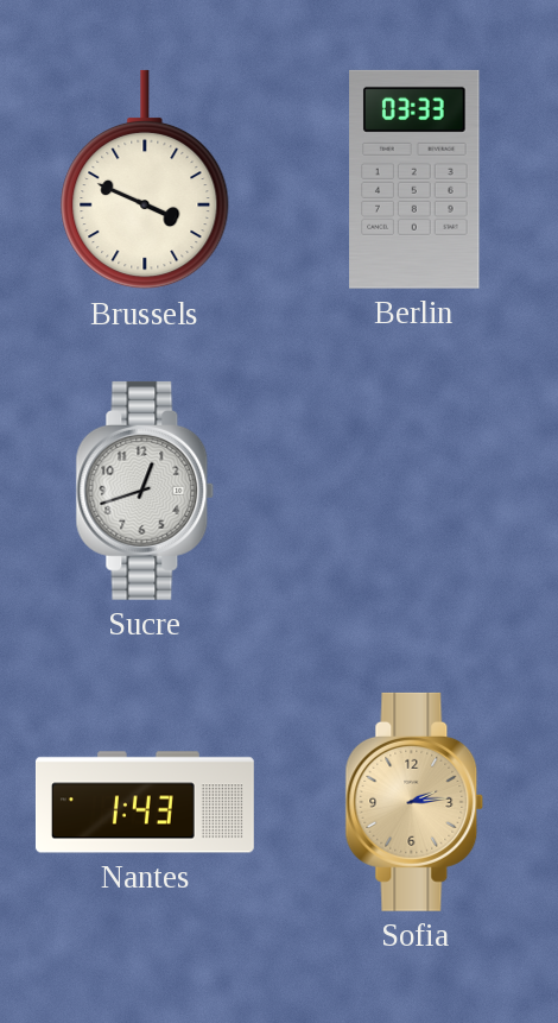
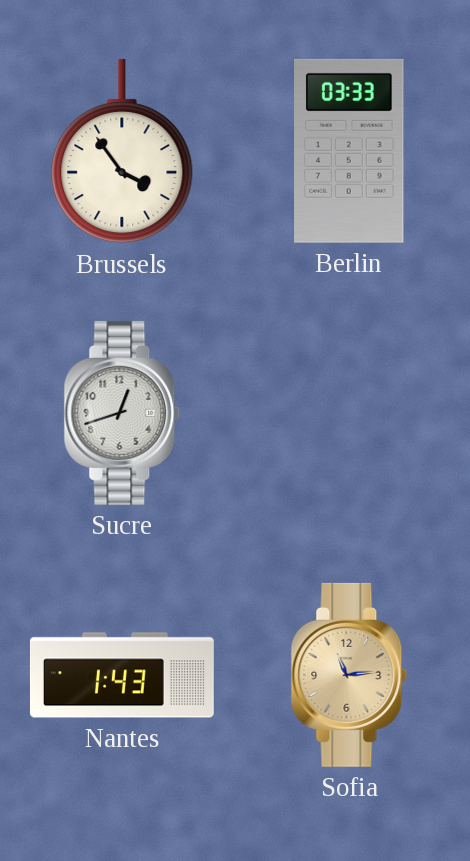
Brussels: 3:49 -> 3:54
Sofia: 2:14 -> 11:14
